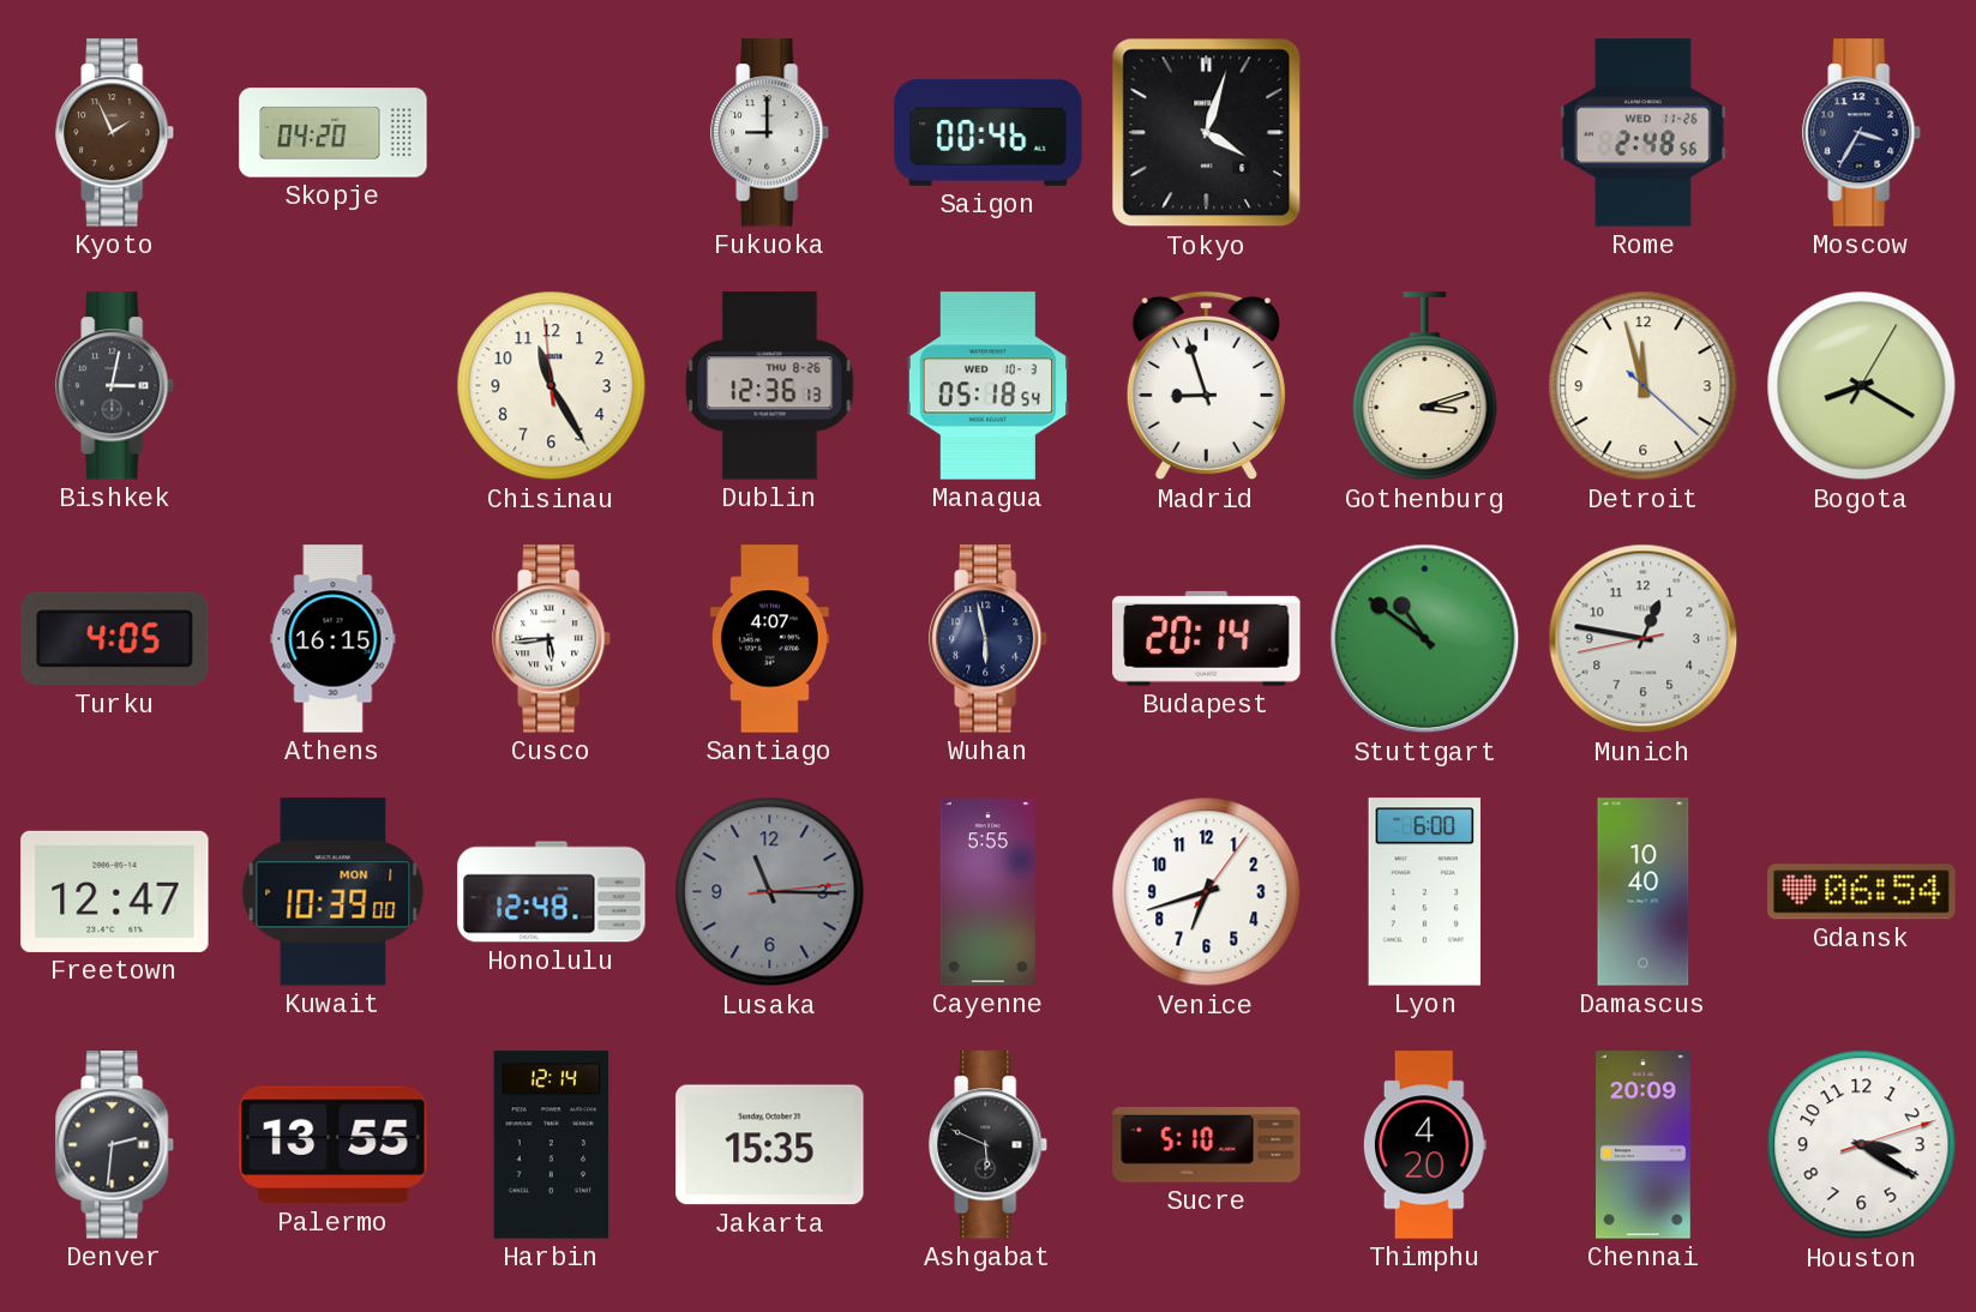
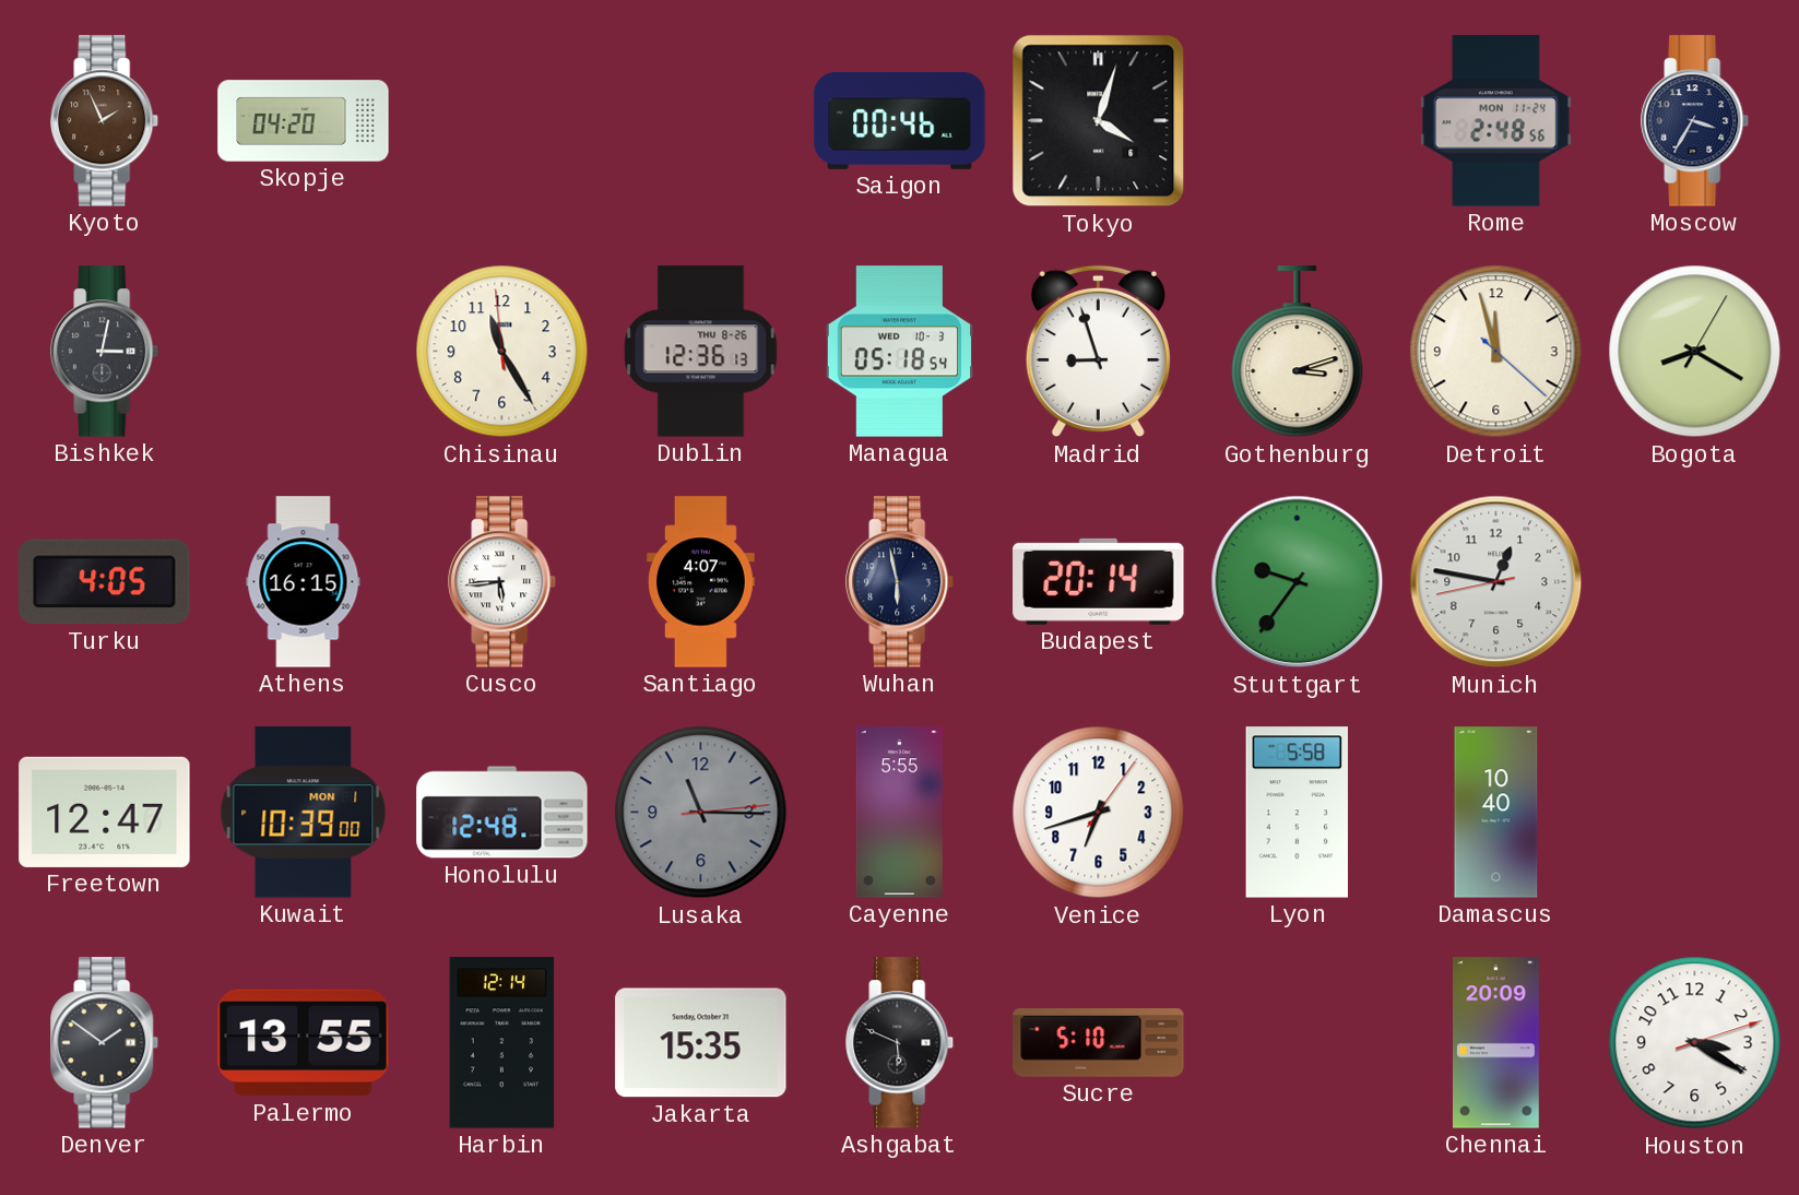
Fukuoka: 9:00 -> none
Rome date: WED 11-26 -> MON 11-24
Stuttgart: 10:51 -> 9:36
Lyon: 6:00 -> 5:58
Gdansk: 06:54 -> none
Denver: 2:31 -> 1:51
Thimphu: 4:20 -> none
